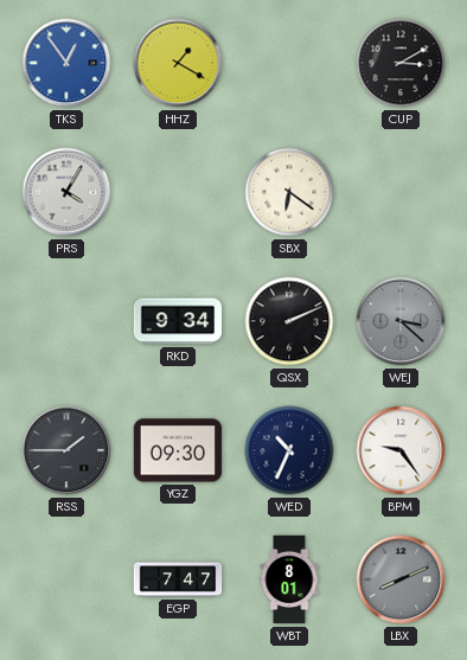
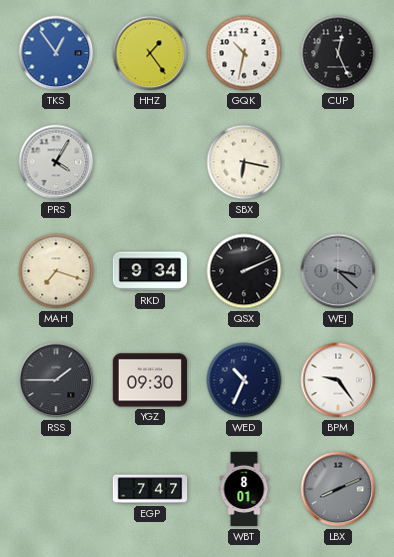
HHZ: 1:20 -> 1:24
GQK: none -> 10:32
CUP: 3:10 -> 12:26
SBX: 6:21 -> 6:17
MAH: none -> 7:18
